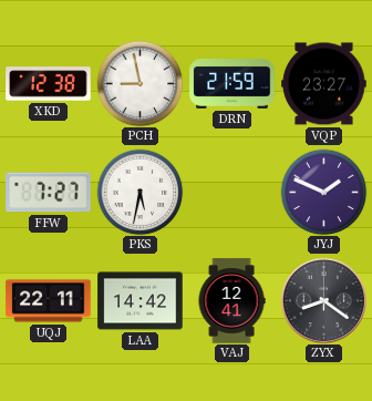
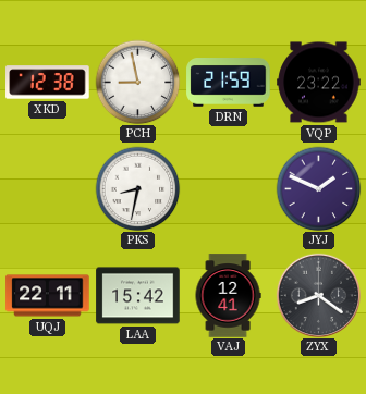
VQP: 23:27 -> 23:22
FFW: 7:27 -> none
PKS: 5:32 -> 8:32
LAA: 14:42 -> 15:42
